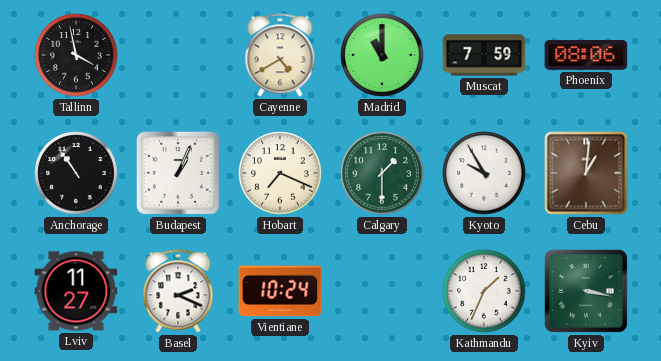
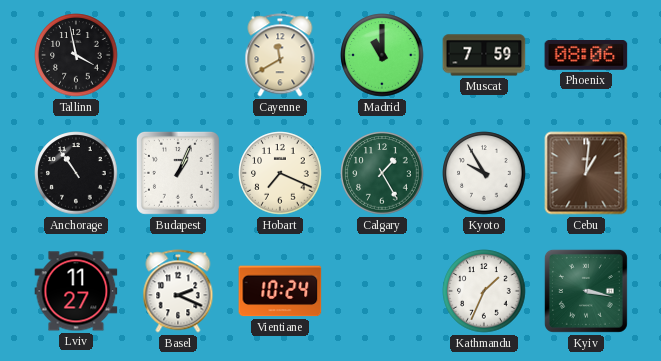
Cayenne: 4:40 -> 11:40
Calgary: 1:30 -> 1:25
